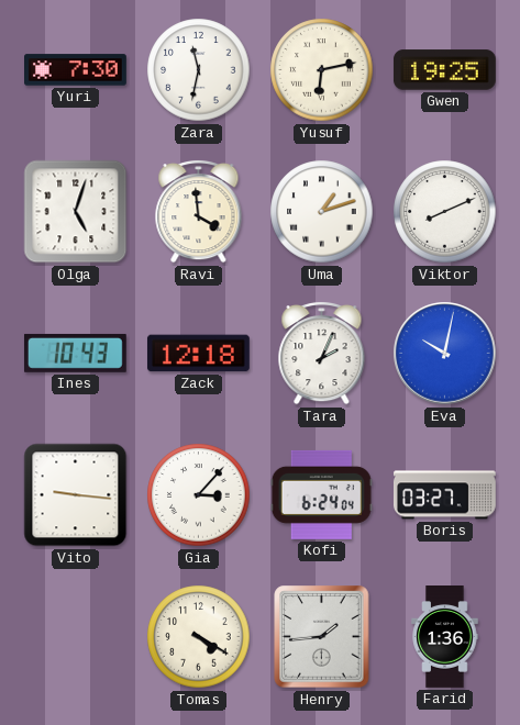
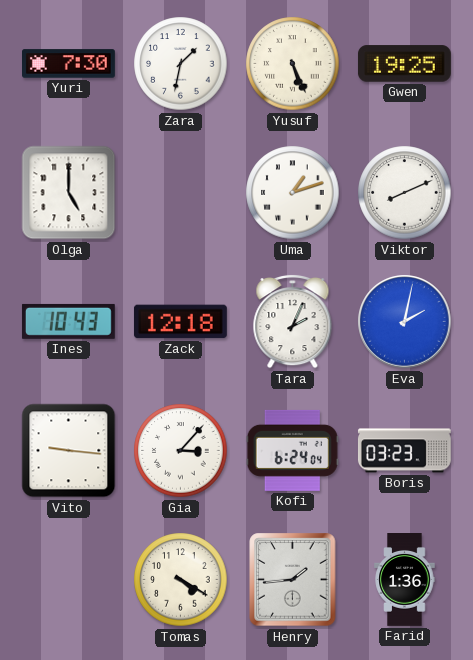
Zara: 11:32 -> 1:32
Yusuf: 6:13 -> 5:26
Olga: 5:03 -> 5:00
Ravi: 3:59 -> none
Eva: 10:02 -> 2:02
Boris: 03:27 -> 03:23
